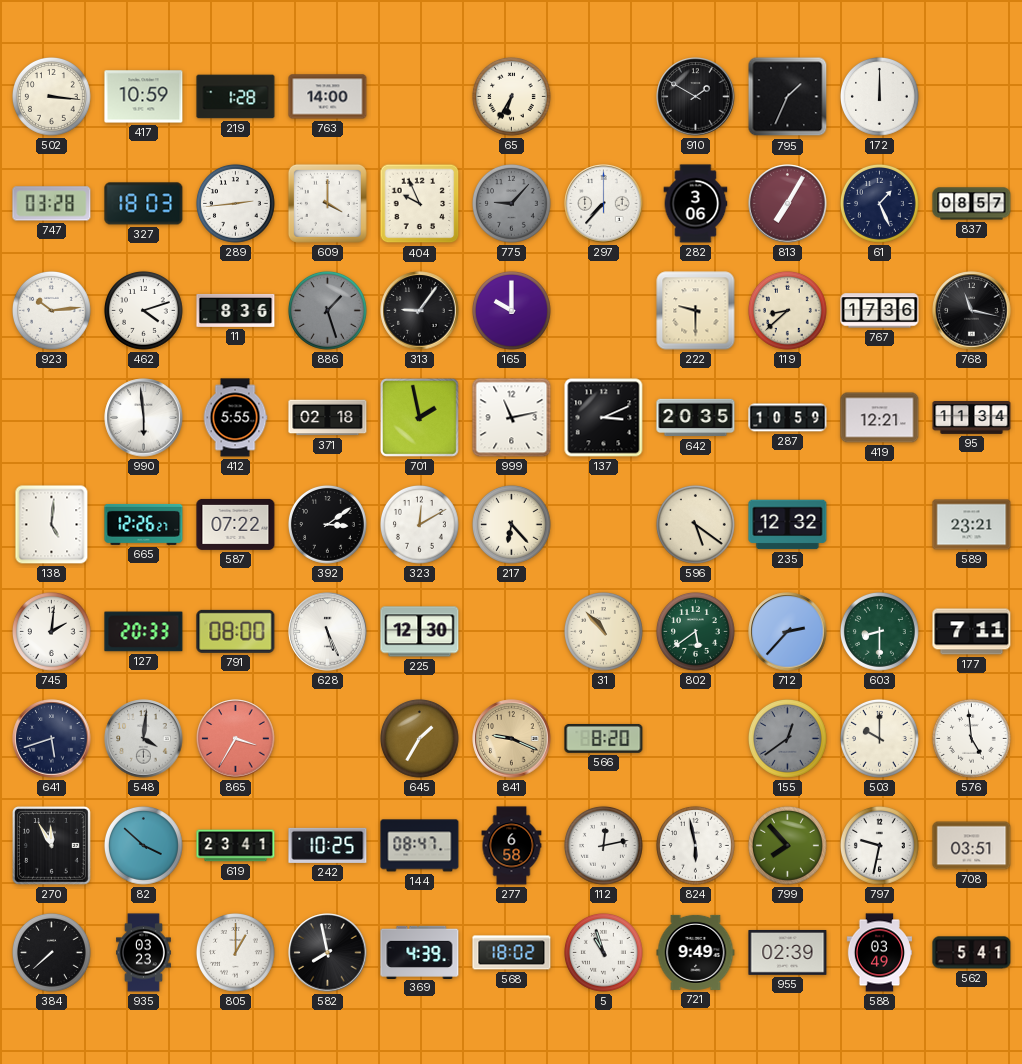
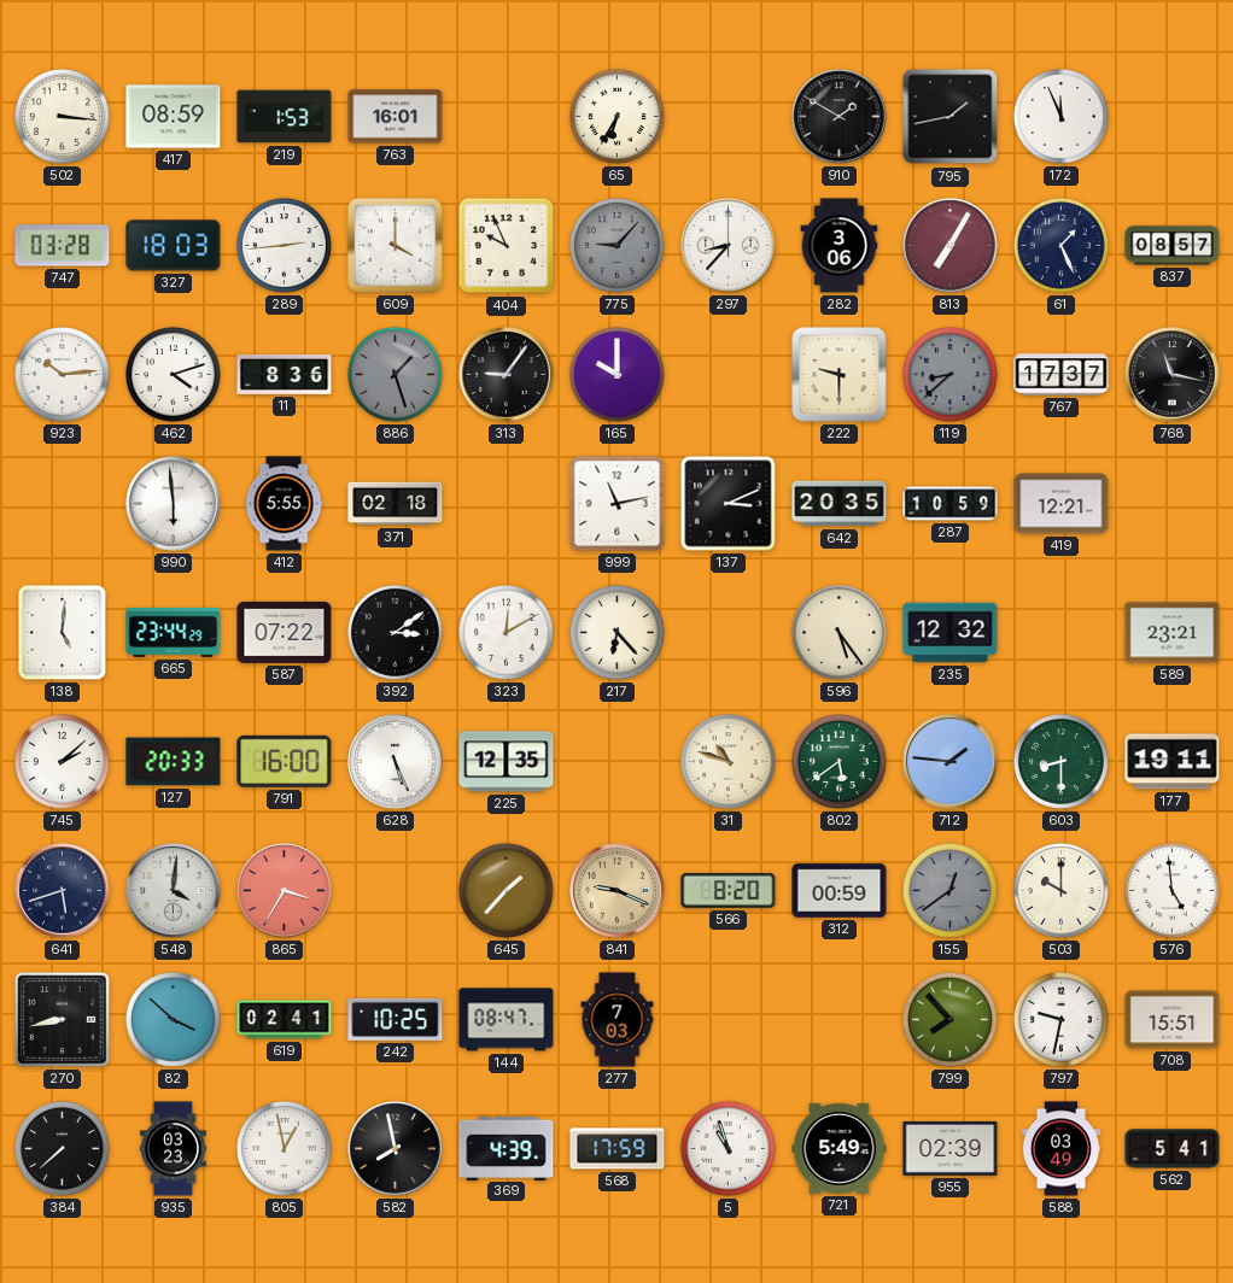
417: 10:59 -> 08:59
219: 1:28 -> 1:53
763: 14:00 -> 16:01
795: 1:34 -> 1:43
172: 12:00 -> 11:56
297: 7:37 -> 8:37
119 dial: cream -> grey
767: 17:36 -> 17:37
701: 1:58 -> none
95: 11:34 -> none
665: 12:26 -> 23:44
596: 5:21 -> 5:24
745: 2:01 -> 2:08
791: 08:00 -> 16:00
225: 12:30 -> 12:35
31: 10:53 -> 10:48
712: 2:37 -> 1:46
177: 7:11 -> 19:11
645: 1:35 -> 1:37
312: none -> 00:59
270: 11:55 -> 8:43
619: 23:41 -> 02:41
277: 6:58 -> 7:03
112: 12:13 -> none
824: 5:58 -> none
708: 03:51 -> 15:51
805: 1:00 -> 12:58
568: 18:02 -> 17:59
721: 9:49 -> 5:49
